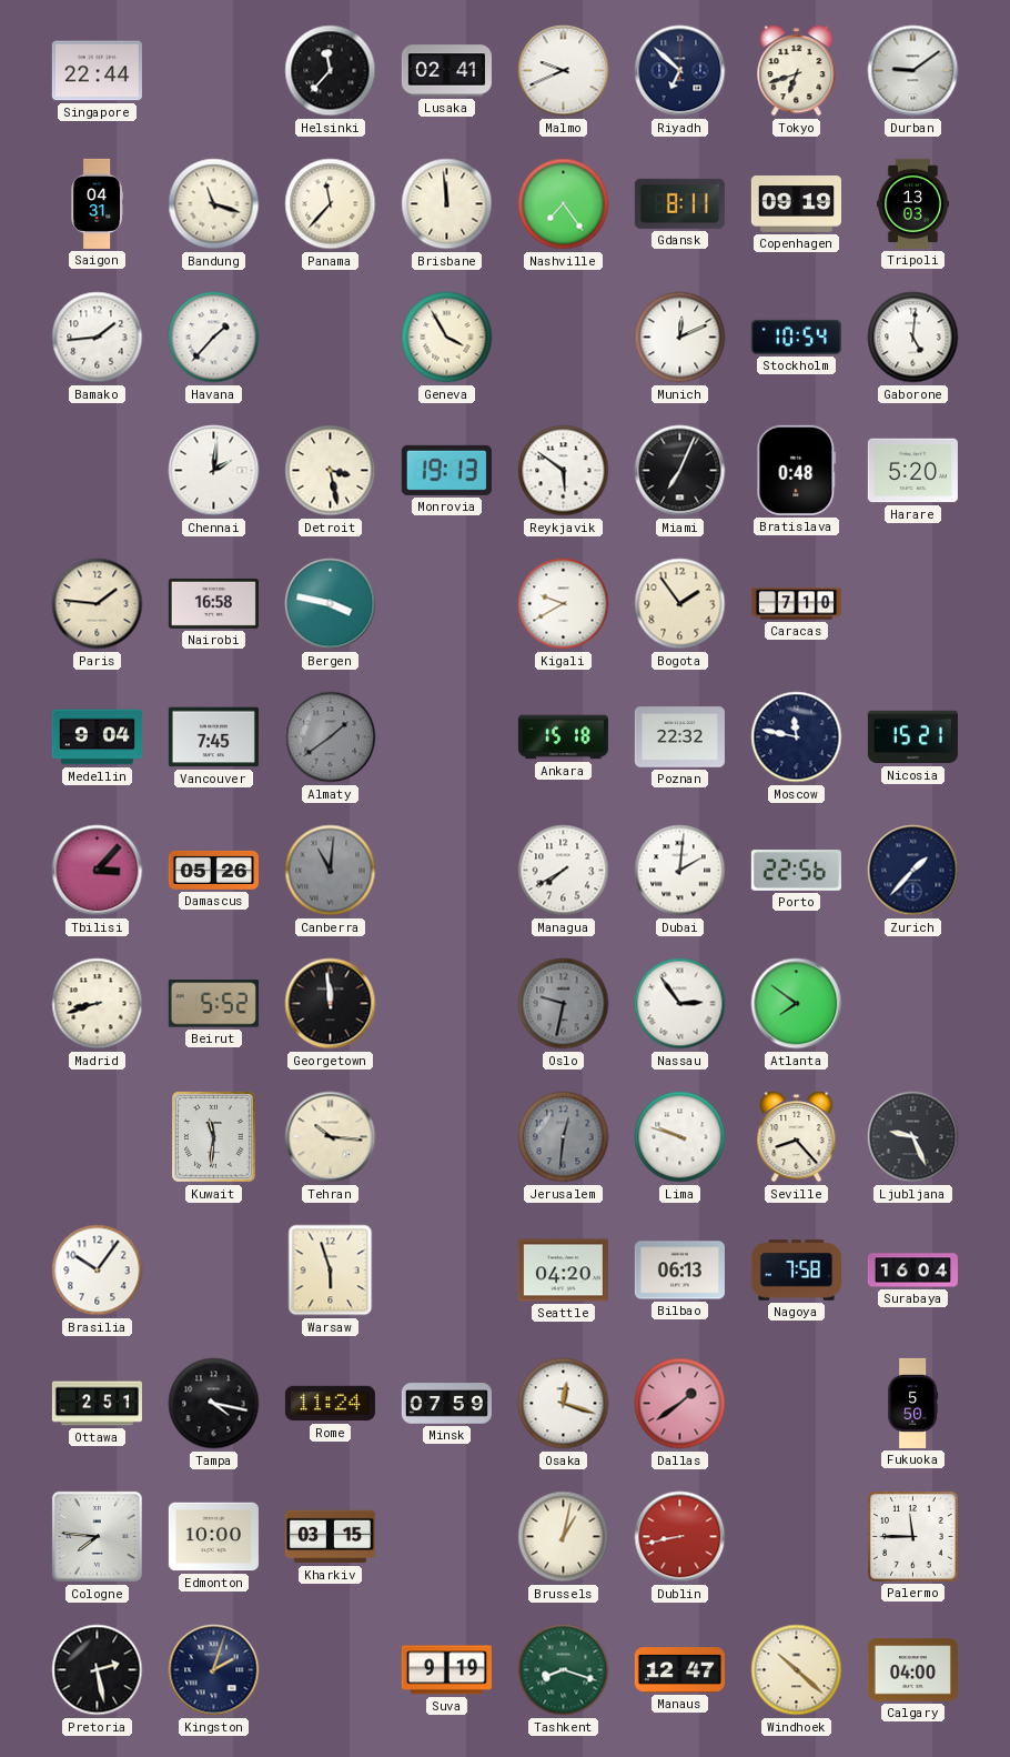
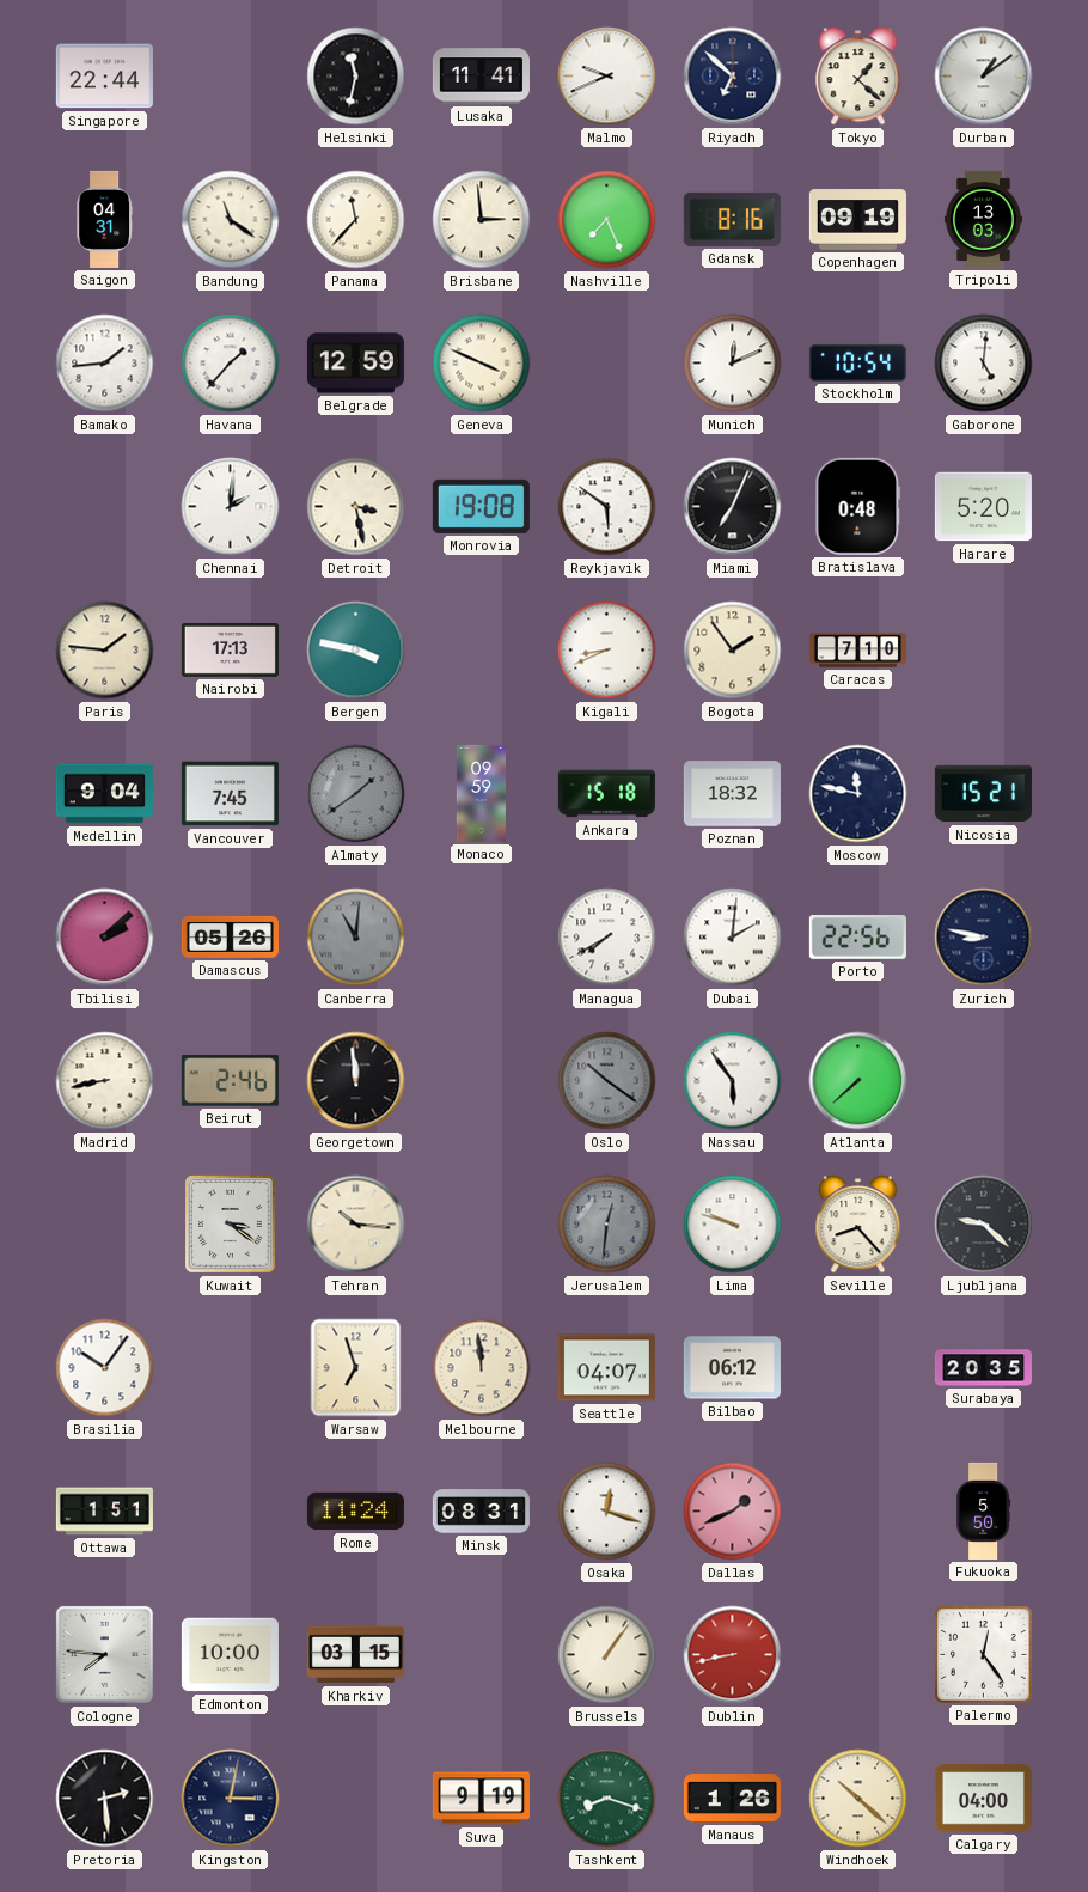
Helsinki: 11:37 -> 11:32
Lusaka: 02:41 -> 11:41
Tokyo: 6:42 -> 1:22
Durban: 9:09 -> 1:09
Bandung: 11:18 -> 11:21
Brisbane: 11:59 -> 2:59
Nashville: 7:24 -> 7:26
Gdansk: 8:11 -> 8:16
Belgrade: none -> 12:59
Geneva: 3:55 -> 3:49
Monrovia: 19:13 -> 19:08
Nairobi: 16:58 -> 17:13
Kigali: 9:40 -> 8:41
Monaco: none -> 09:59
Poznan: 22:32 -> 18:32
Tbilisi: 3:07 -> 2:08
Zurich: 1:37 -> 8:47
Madrid: 8:42 -> 8:43
Beirut: 5:52 -> 2:46
Oslo: 9:32 -> 10:21
Nassau: 2:54 -> 5:54
Atlanta: 7:51 -> 7:38
Kuwait: 11:31 -> 3:21
Ljubljana: 9:26 -> 9:22
Warsaw: 5:57 -> 6:57
Melbourne: none -> 11:59
Seattle: 04:20 -> 04:07
Bilbao: 06:13 -> 06:12
Nagoya: 7:58 -> none
Surabaya: 16:04 -> 20:35
Ottawa: 2:51 -> 1:51
Tampa: 4:17 -> none
Minsk: 07:59 -> 08:31
Dallas: 1:39 -> 1:41
Brussels: 1:02 -> 1:06
Palermo: 11:45 -> 12:24
Pretoria: 2:28 -> 2:29
Kingston: 2:03 -> 3:02
Manaus: 12:47 -> 1:26
